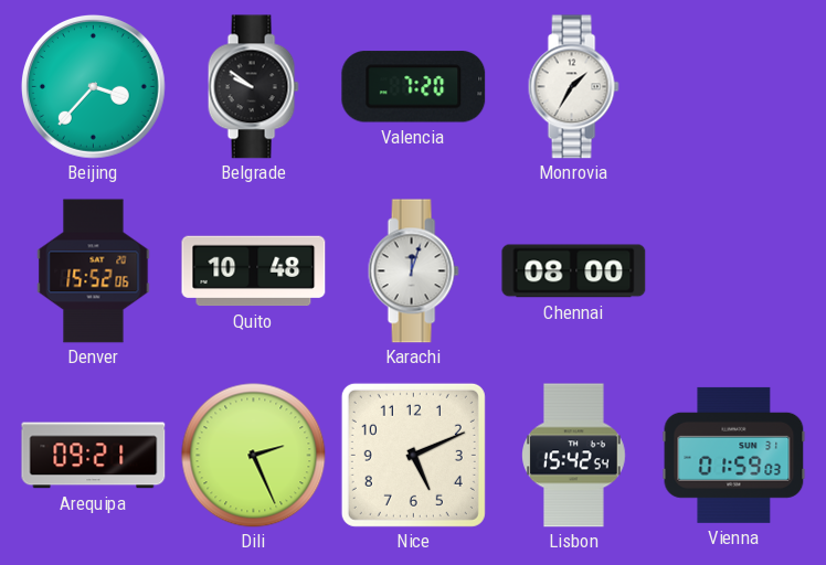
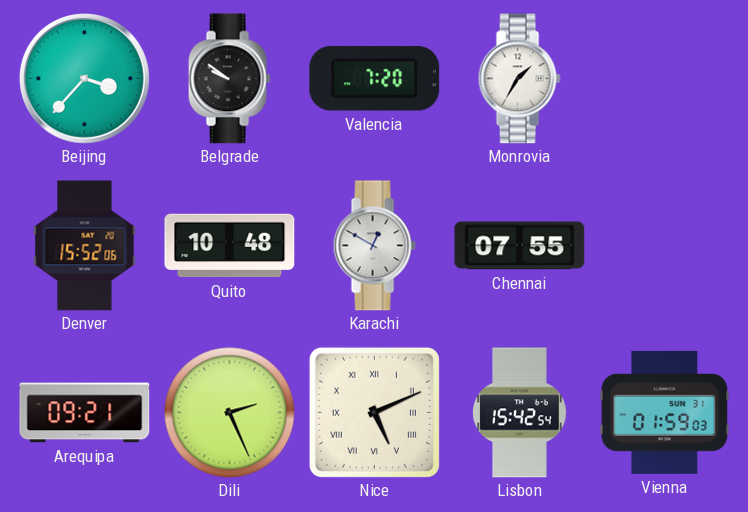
Karachi: 12:03 -> 12:50
Chennai: 08:00 -> 07:55
Nice numerals: Arabic -> Roman
